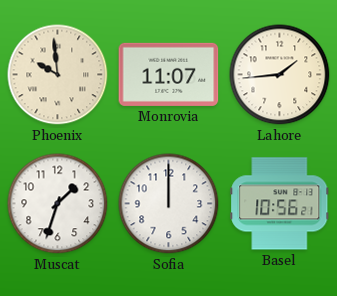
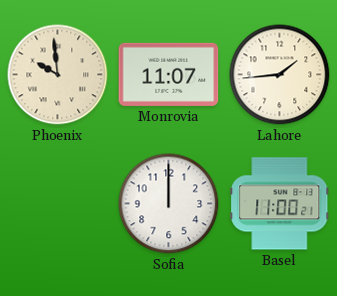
Muscat: 1:33 -> none
Basel: 10:56 -> 11:00
